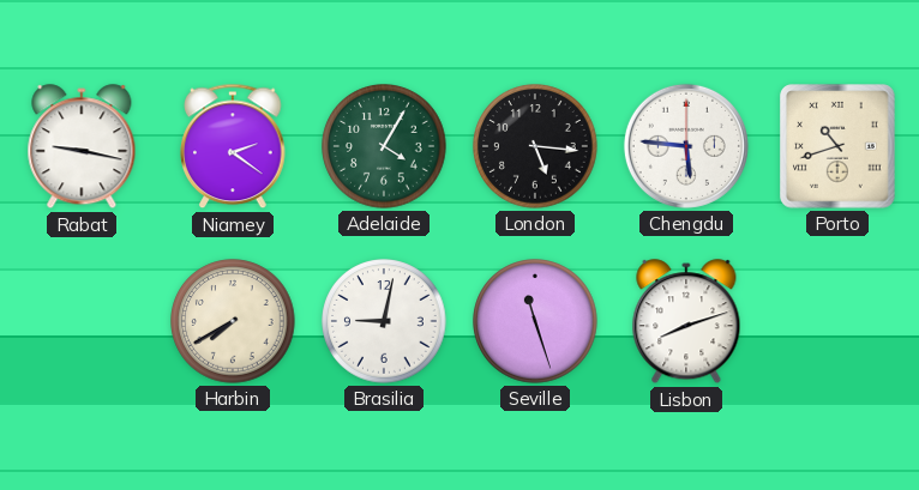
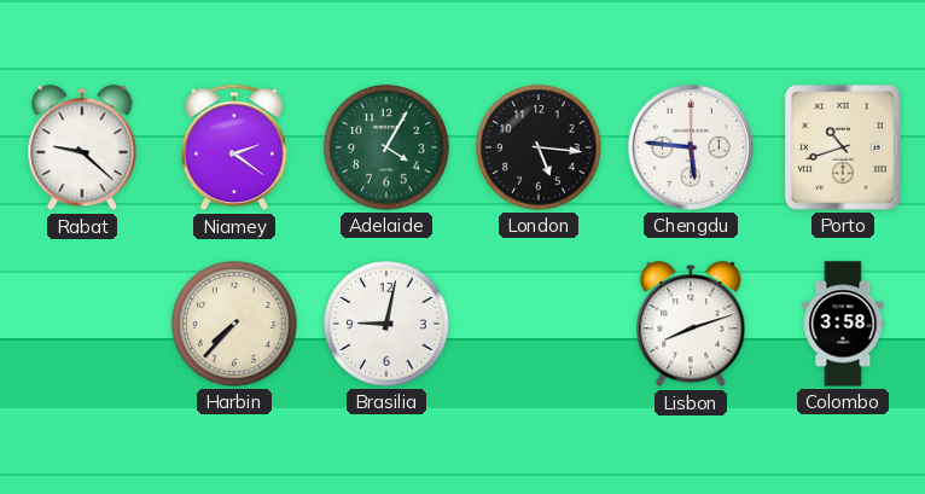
Rabat: 9:17 -> 9:22
Harbin: 7:40 -> 7:37
Seville: 11:27 -> none
Colombo: none -> 3:58
